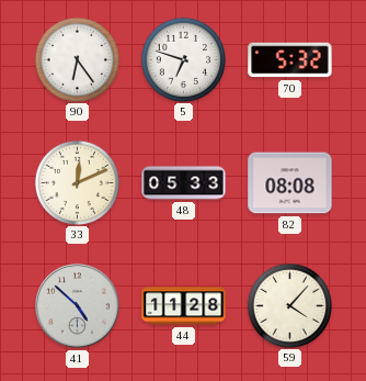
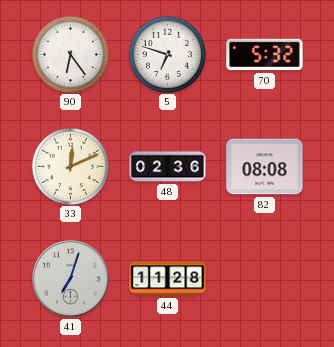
48: 05:33 -> 02:36
41: 4:52 -> 7:03
59: 4:07 -> none
